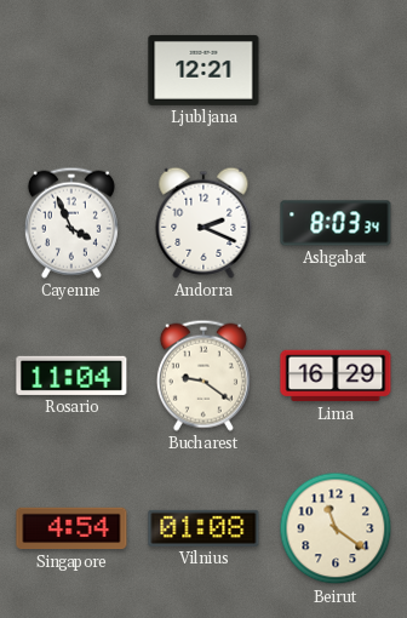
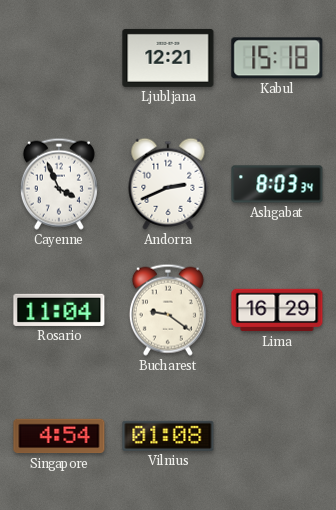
Kabul: none -> 15:18
Andorra: 2:19 -> 2:41
Beirut: 11:21 -> none
